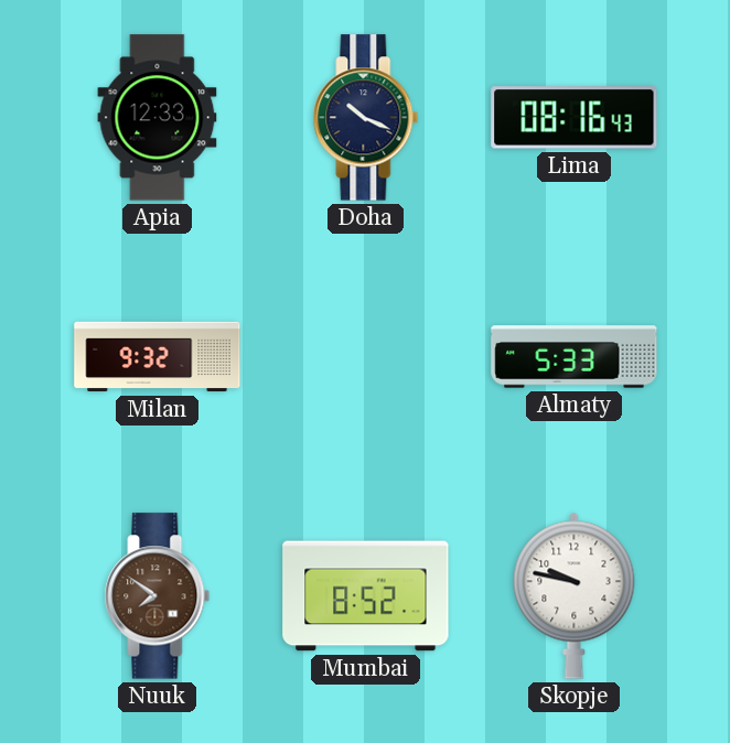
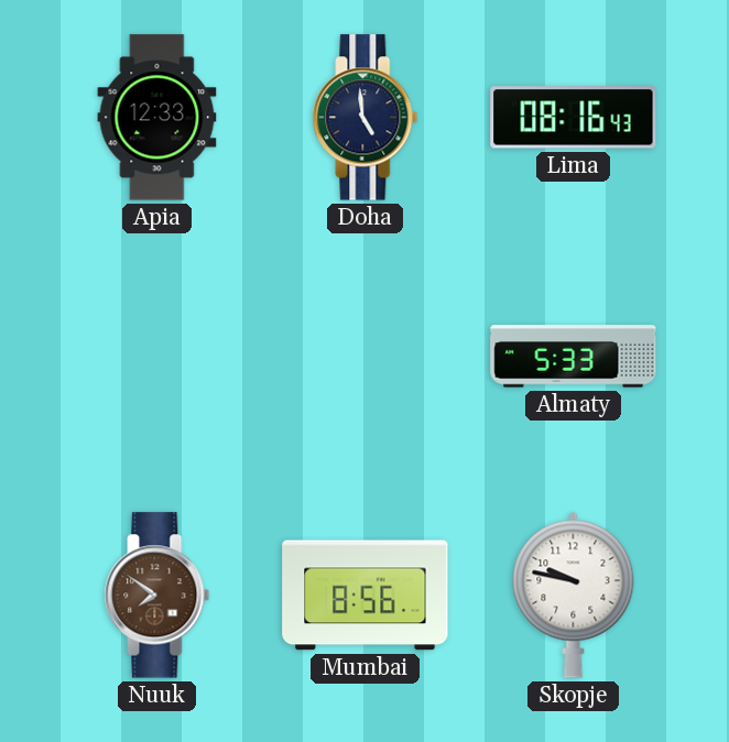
Doha: 10:19 -> 4:59
Milan: 9:32 -> none
Mumbai: 8:52 -> 8:56
